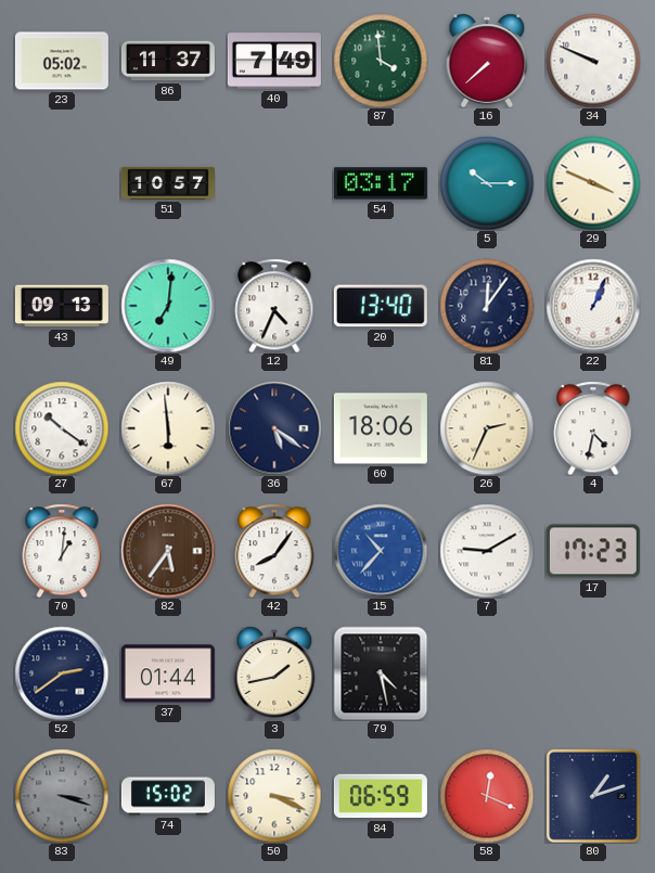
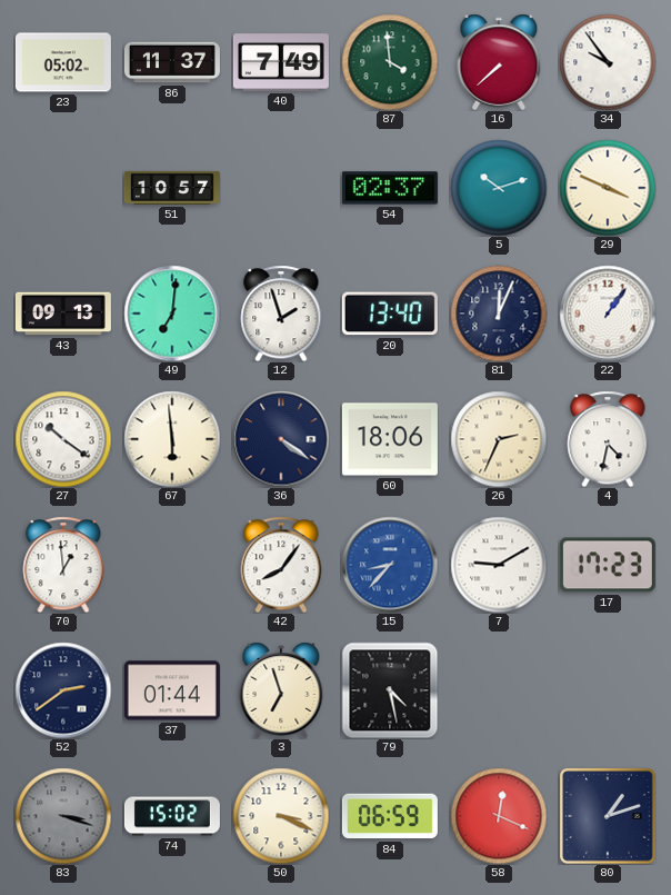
34: 9:49 -> 9:54
54: 03:17 -> 02:37
5: 10:15 -> 10:12
12: 4:34 -> 1:57
81: 12:06 -> 12:04
22: 1:04 -> 1:06
36: 5:21 -> 4:21
70: 1:01 -> 12:59
82: 5:36 -> none
15: 10:37 -> 8:37
3: 1:43 -> 6:57
